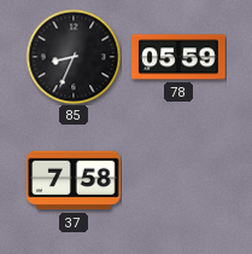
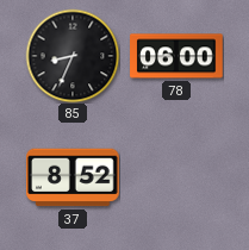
78: 05:59 -> 06:00
37: 7:58 -> 8:52
